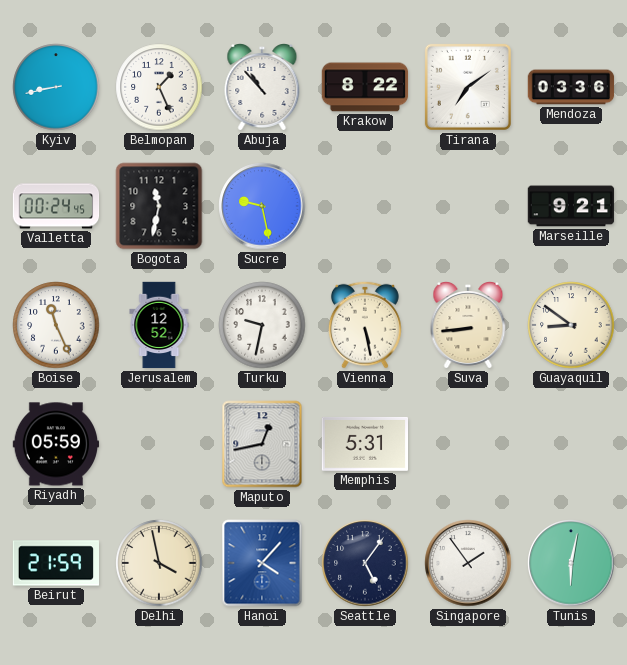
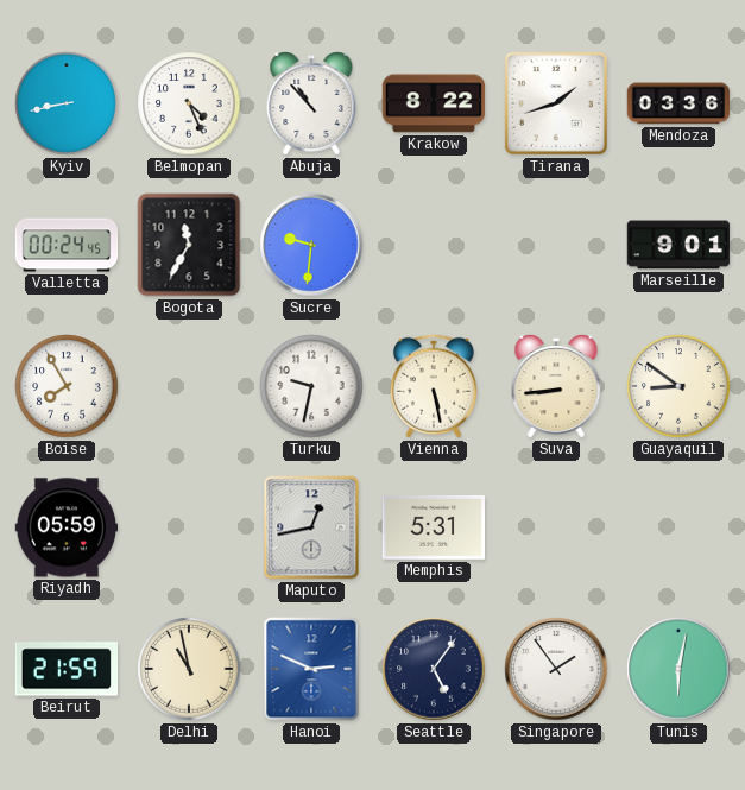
Belmopan: 1:26 -> 4:26
Tirana: 7:09 -> 1:42
Bogota: 11:32 -> 11:35
Sucre: 9:28 -> 9:31
Marseille: 9:21 -> 9:01
Boise: 11:26 -> 7:55
Jerusalem: 12:52 -> none
Delhi: 3:58 -> 10:58
Hanoi: 4:07 -> 2:49
